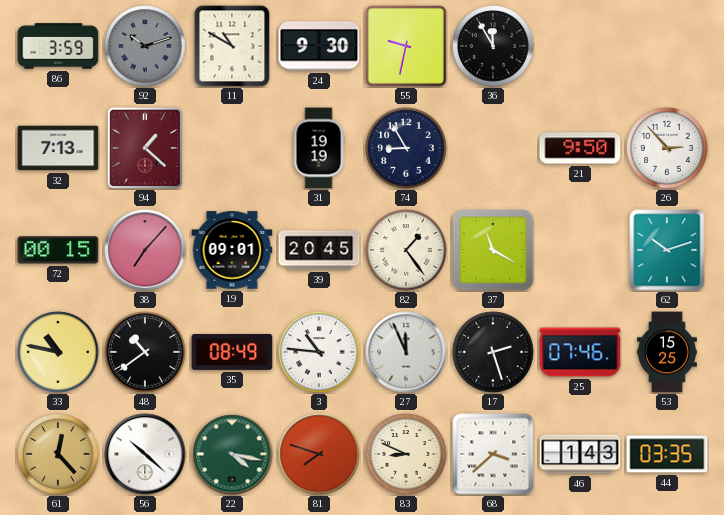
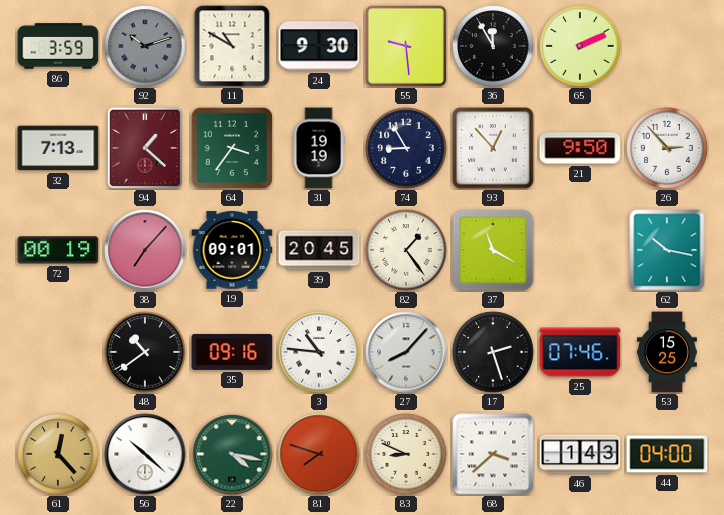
55: 9:32 -> 9:29
65: none -> 2:11
64: none -> 3:36
93: none -> 12:53
72: 00:15 -> 00:19
62: 10:12 -> 10:17
33: 10:47 -> none
35: 08:49 -> 09:16
27: 11:56 -> 8:07
44: 03:35 -> 04:00
